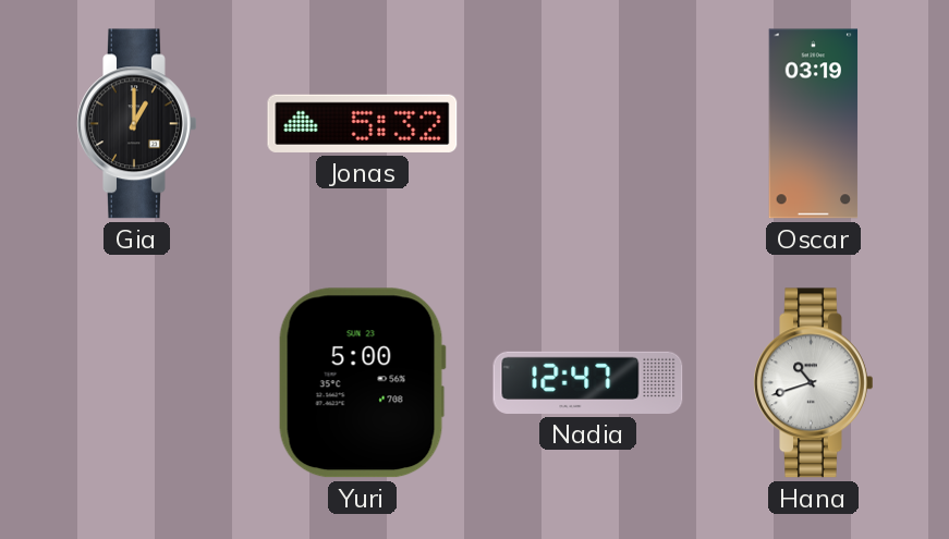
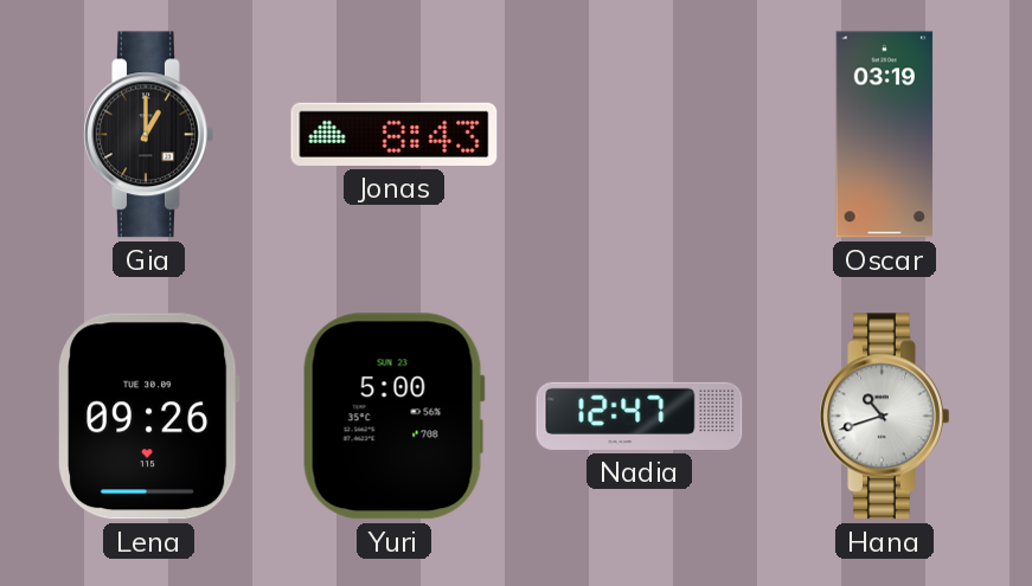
Jonas: 5:32 -> 8:43
Lena: none -> 09:26
